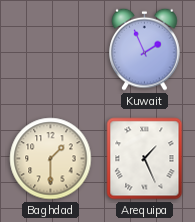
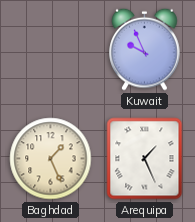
Kuwait: 1:56 -> 9:56
Baghdad: 1:30 -> 1:26
